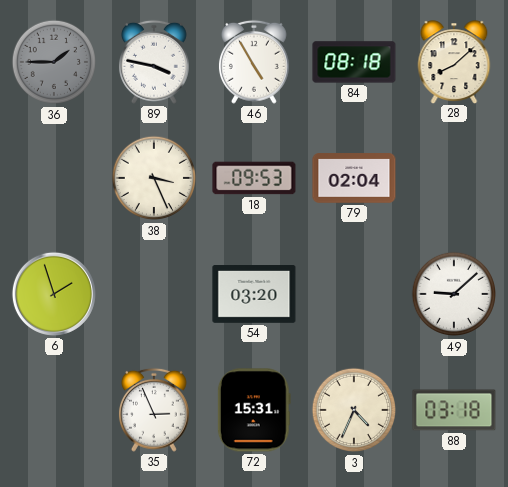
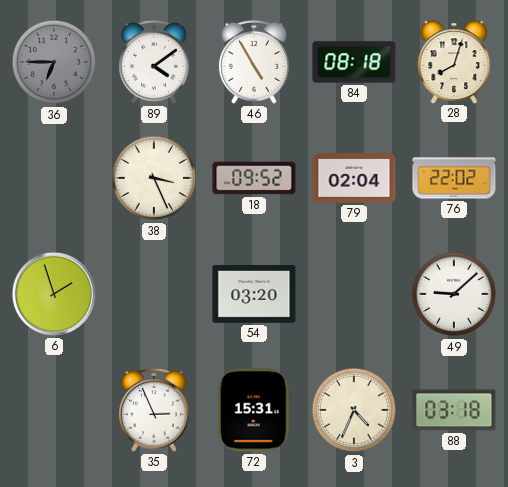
36: 1:45 -> 6:45
89: 3:47 -> 4:09
28: 8:08 -> 8:03
18: 09:53 -> 09:52
76: none -> 22:02
